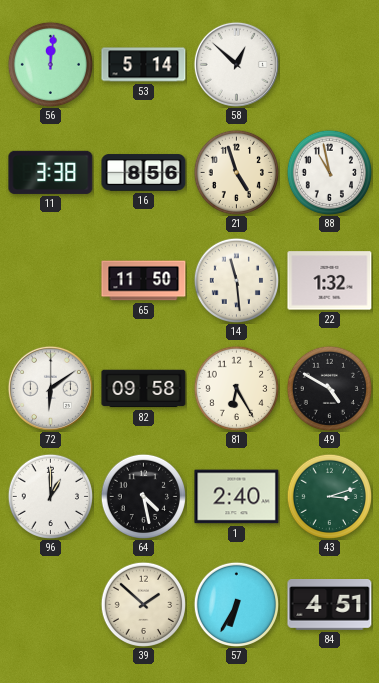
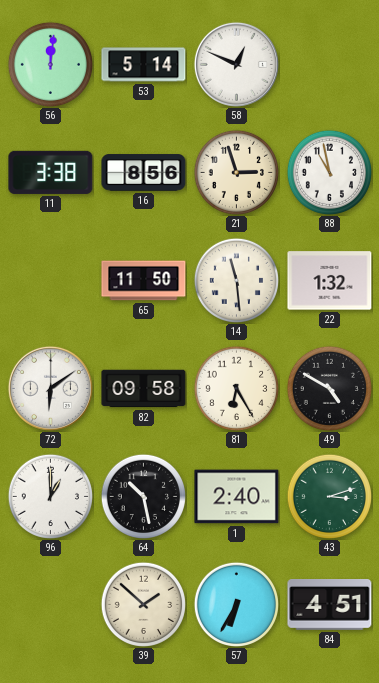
58: 12:52 -> 12:49
21: 4:57 -> 2:57
64: 4:28 -> 10:28
